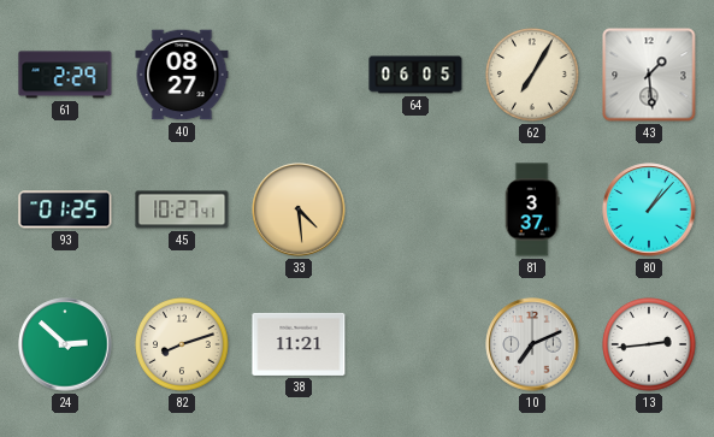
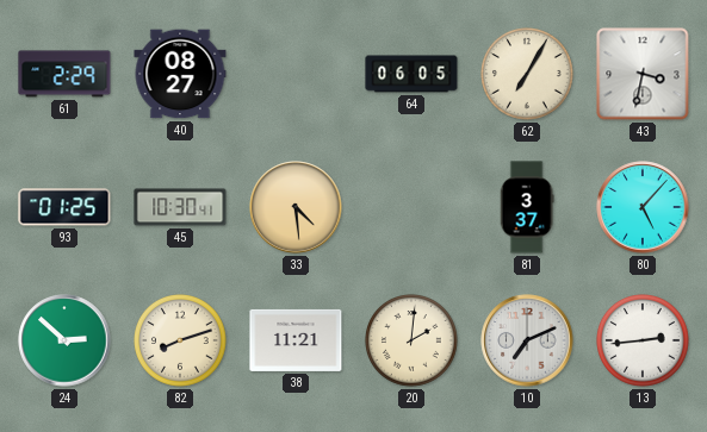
43: 1:29 -> 3:32
45: 10:27 -> 10:30
80: 1:07 -> 5:07
20: none -> 2:01
